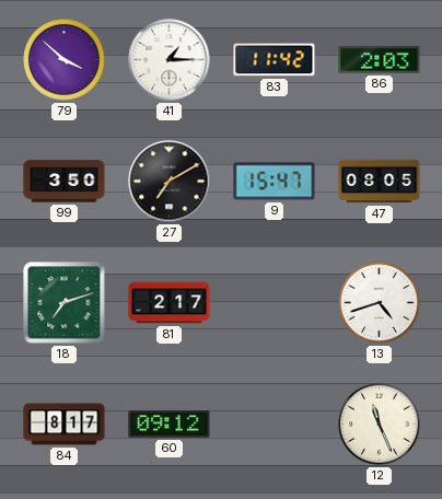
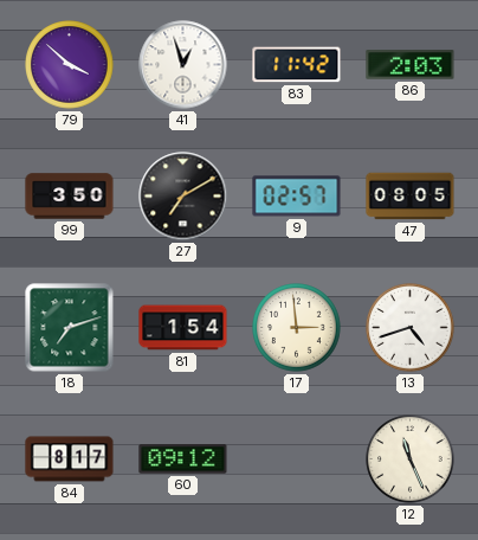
41: 1:15 -> 12:57
9: 15:47 -> 02:57
81: 2:17 -> 1:54
17: none -> 2:59
